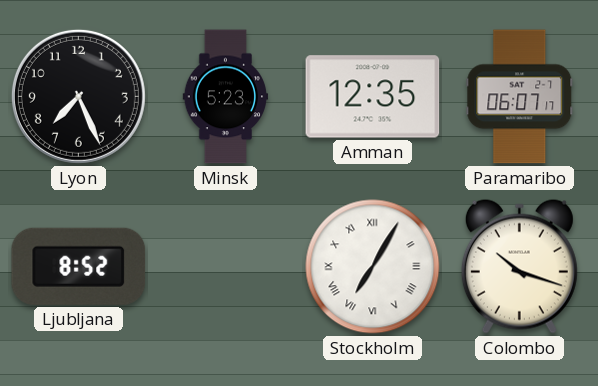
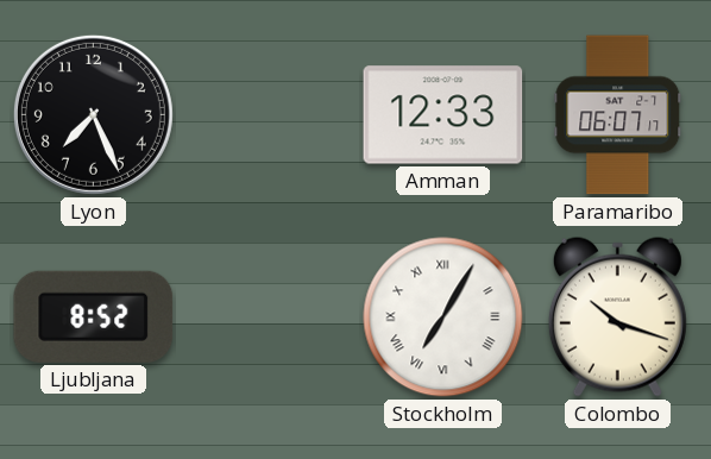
Minsk: 5:23 -> none
Amman: 12:35 -> 12:33
